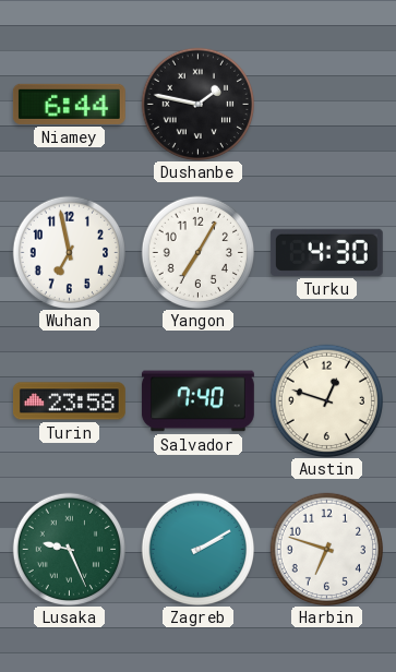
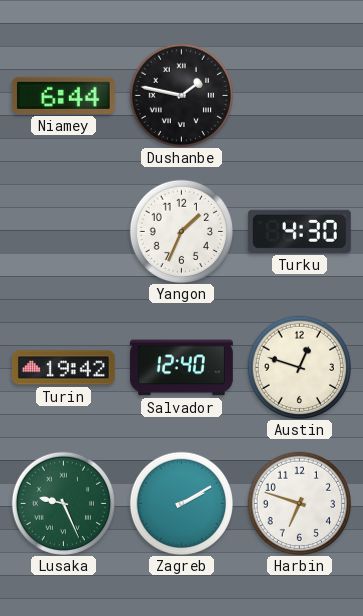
Wuhan: 6:58 -> none
Yangon: 7:05 -> 1:34
Turin: 23:58 -> 19:42
Salvador: 7:40 -> 12:40
